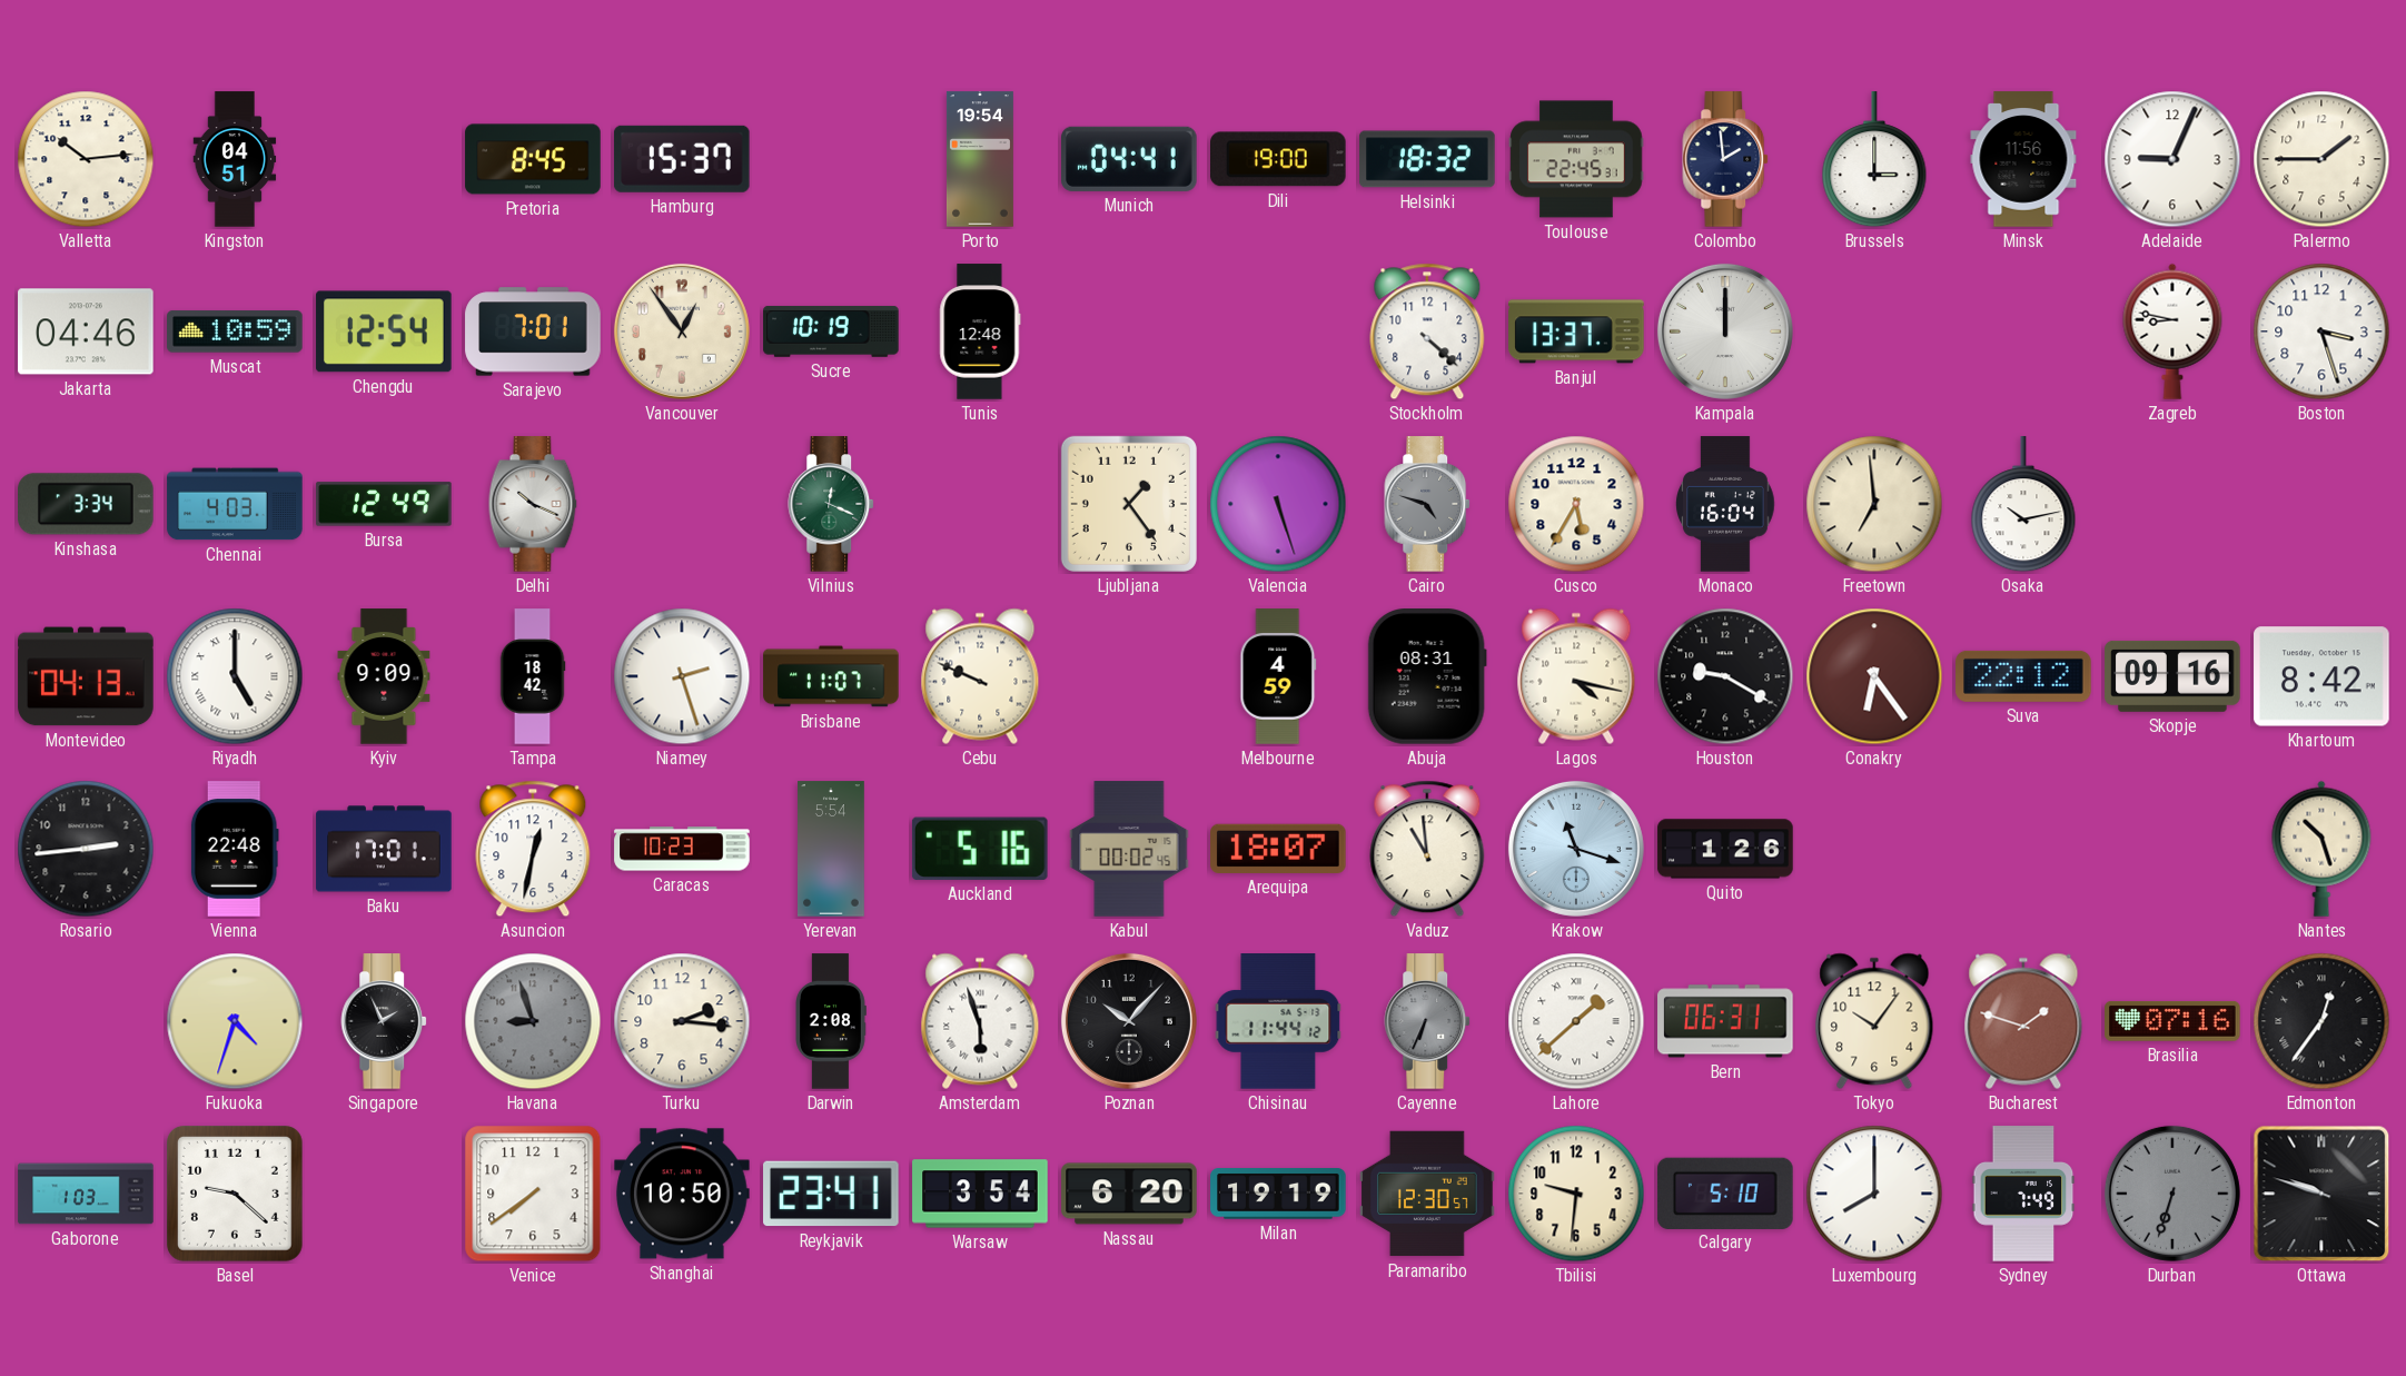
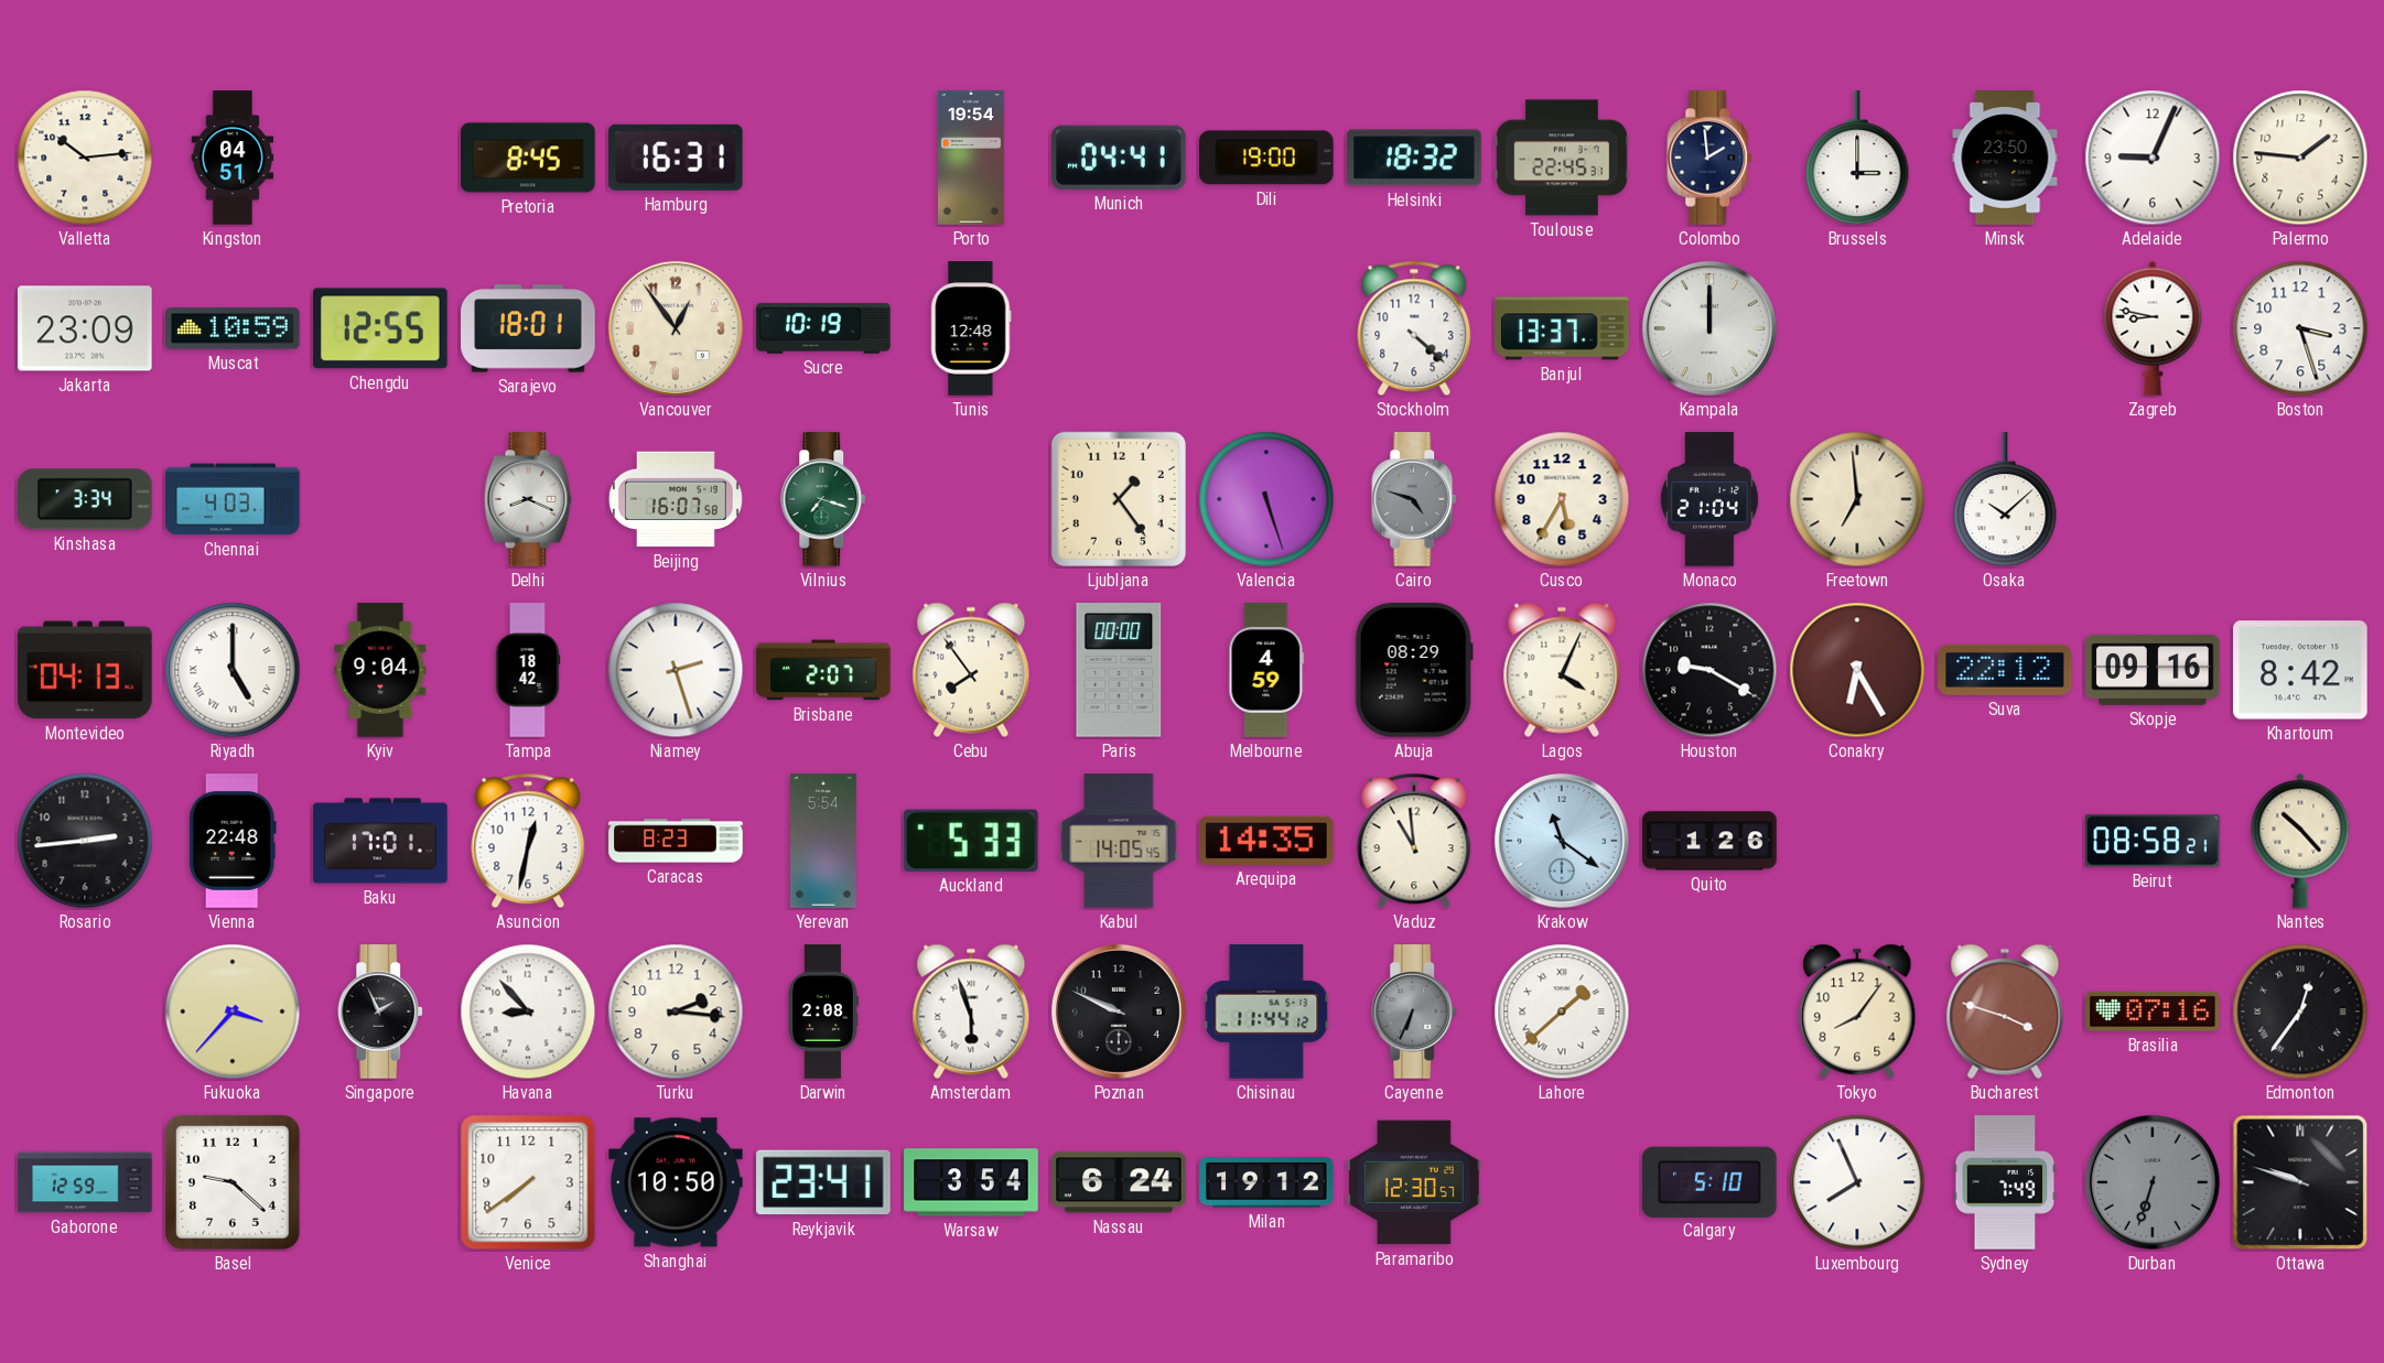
Hamburg: 15:37 -> 16:31
Minsk: 11:56 -> 23:50
Palermo: 1:45 -> 1:46
Jakarta: 04:46 -> 23:09
Chengdu: 12:54 -> 12:55
Sarajevo: 7:01 -> 18:01
Bursa: 12:49 -> none
Delhi: 10:19 -> 8:19
Beijing: none -> 16:07
Vilnius: 12:19 -> 7:18
Monaco: 16:04 -> 21:04
Osaka: 10:13 -> 10:08
Kyiv: 9:09 -> 9:04
Brisbane: 11:07 -> 2:07
Cebu: 9:49 -> 7:54
Paris: none -> 00:00
Abuja: 08:31 -> 08:29
Lagos: 4:17 -> 4:04
Conakry: 6:24 -> 6:25
Caracas: 10:23 -> 8:23
Auckland: 5:16 -> 5:33
Kabul: 00:02 -> 14:05
Arequipa: 18:07 -> 14:35
Krakow: 11:18 -> 11:21
Beirut: none -> 08:58
Nantes: 10:27 -> 10:23
Fukuoka: 4:33 -> 3:37
Havana: 8:57 -> 8:53
Havana dial: grey -> white
Poznan: 10:07 -> 9:49
Bern: 06:31 -> none
Tokyo: 10:06 -> 8:06
Bucharest: 1:48 -> 3:48
Gaborone: 1:03 -> 12:59
Nassau: 6:20 -> 6:24
Milan: 19:19 -> 19:12
Tbilisi: 9:31 -> none
Luxembourg: 8:00 -> 7:56
